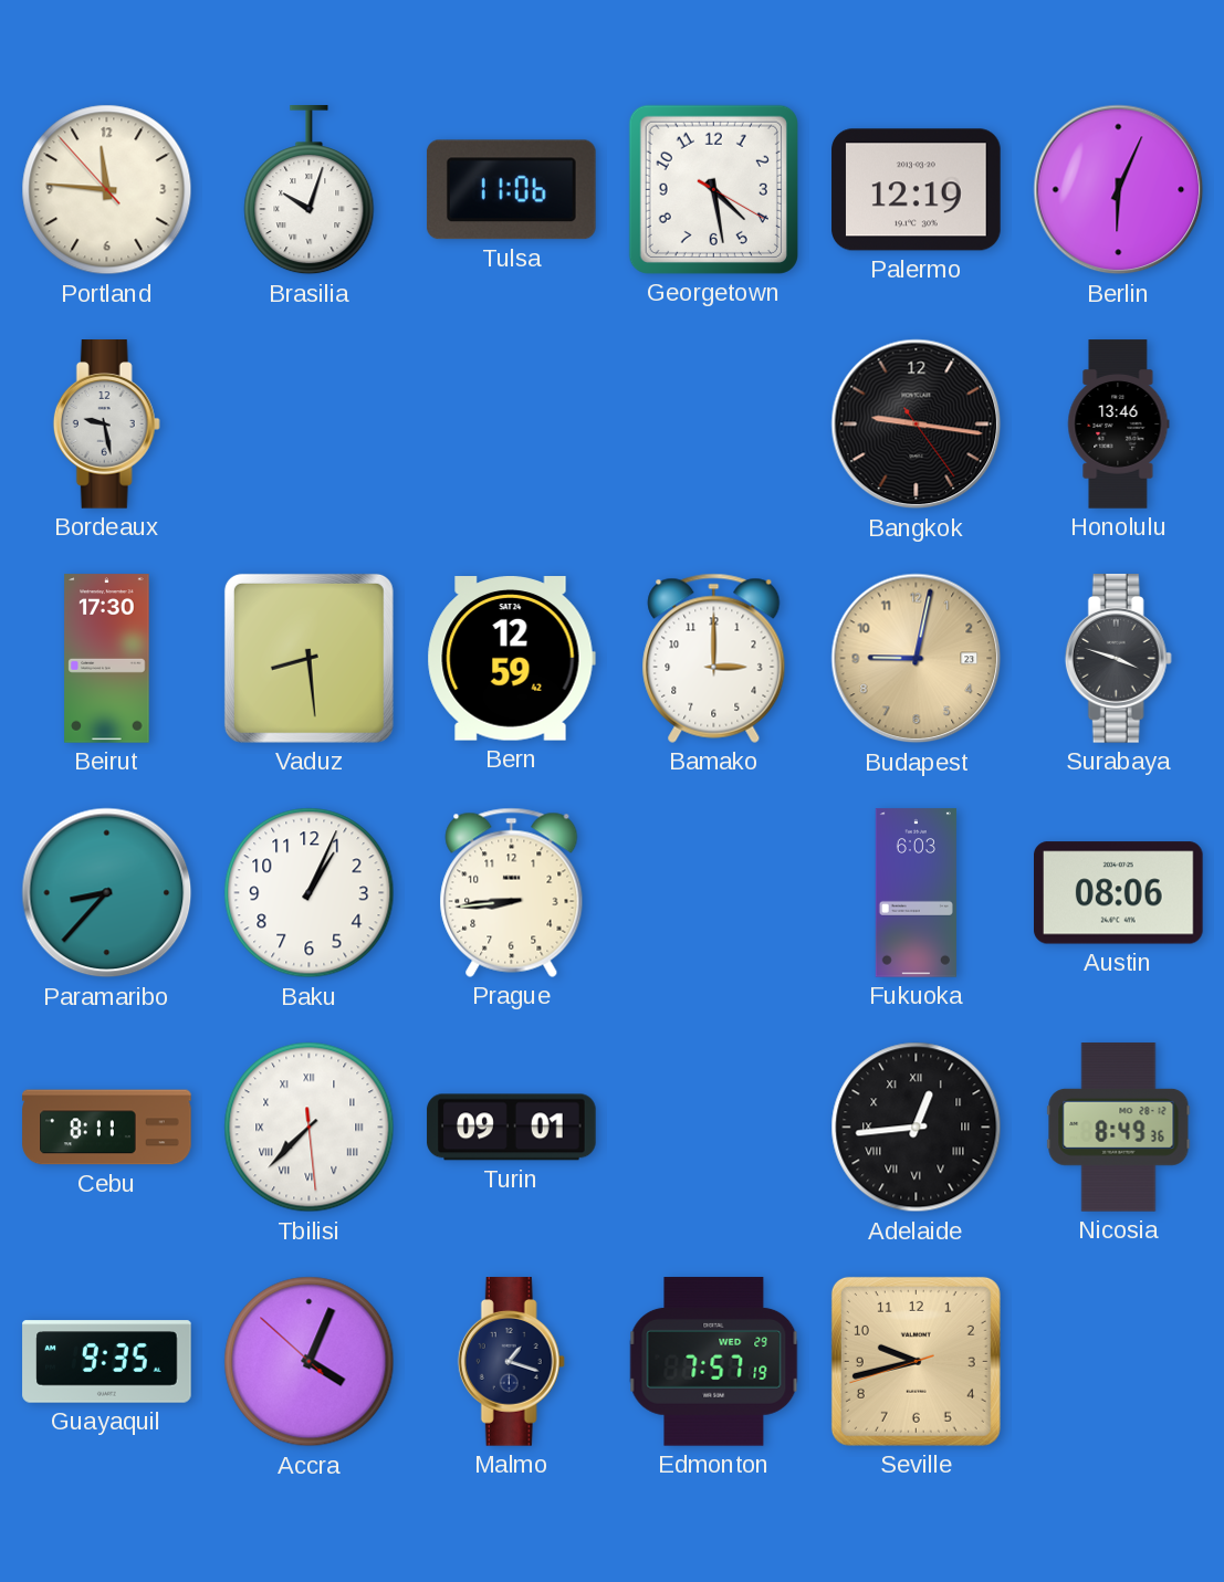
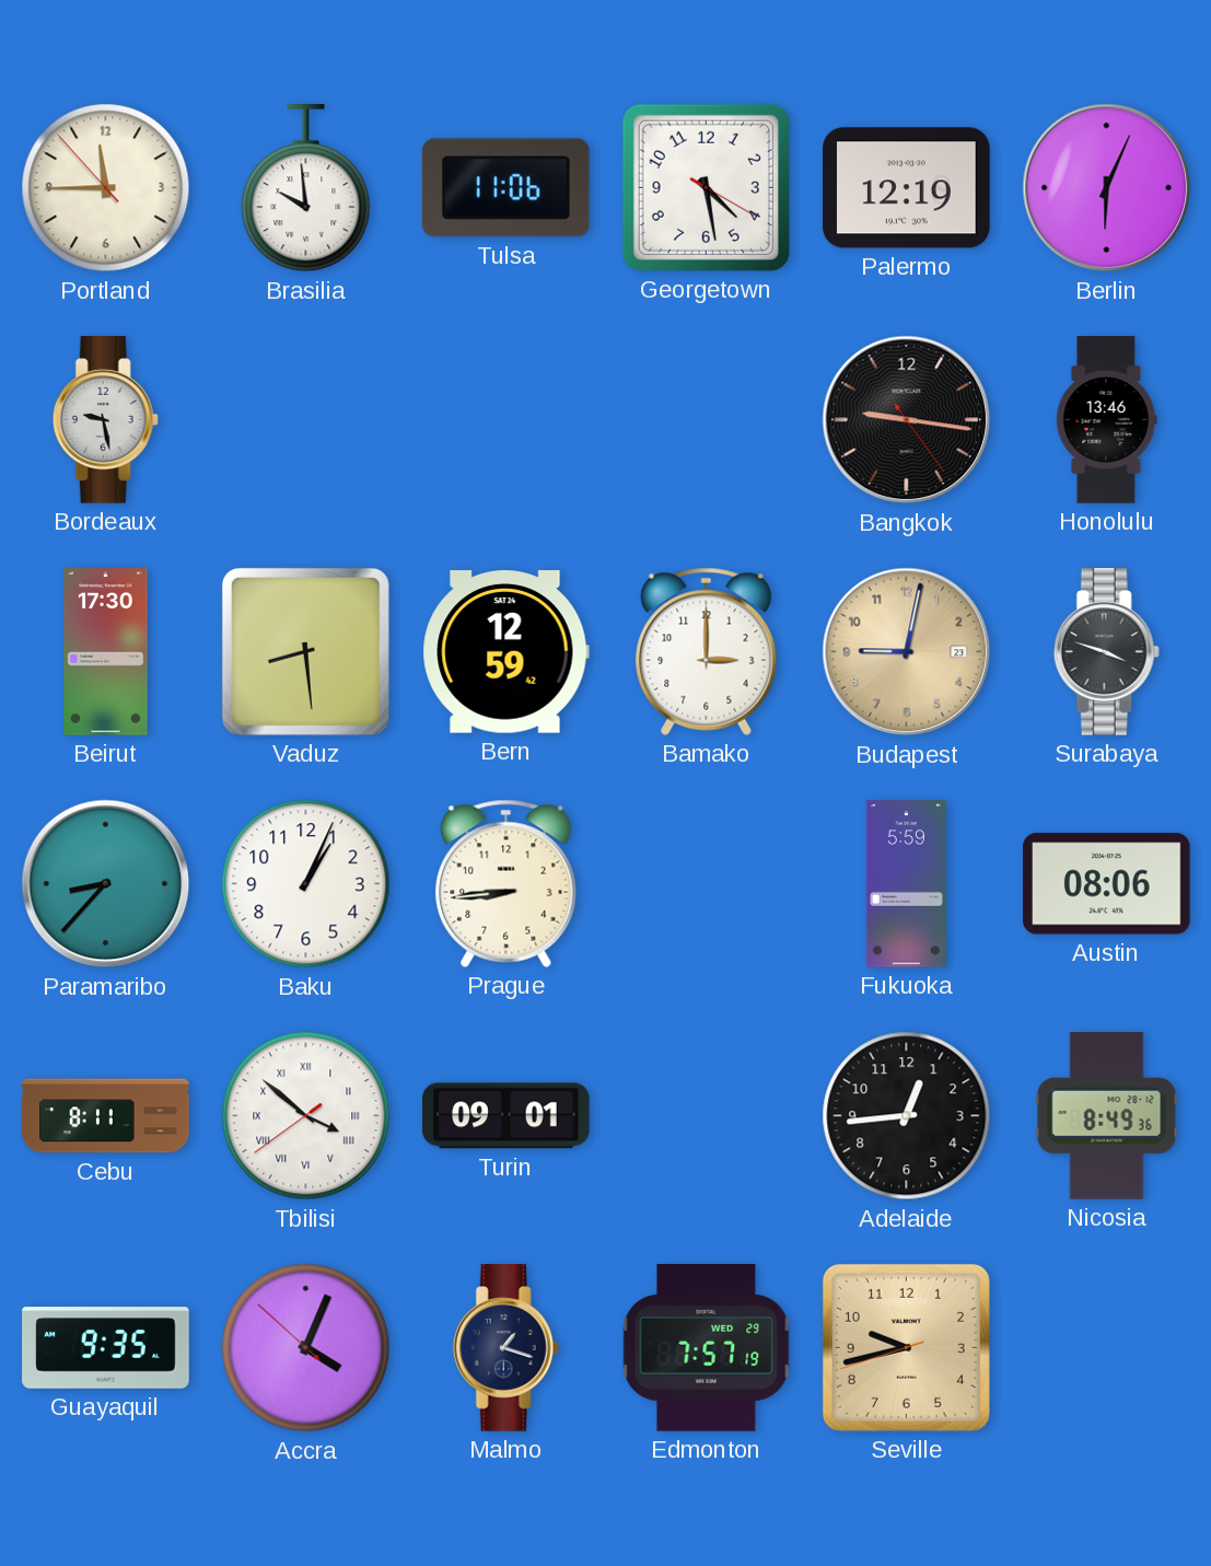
Portland: 11:45 -> 11:44
Brasilia: 10:03 -> 9:59
Fukuoka: 6:03 -> 5:59
Tbilisi: 7:37 -> 3:51
Adelaide numerals: Roman -> Arabic
